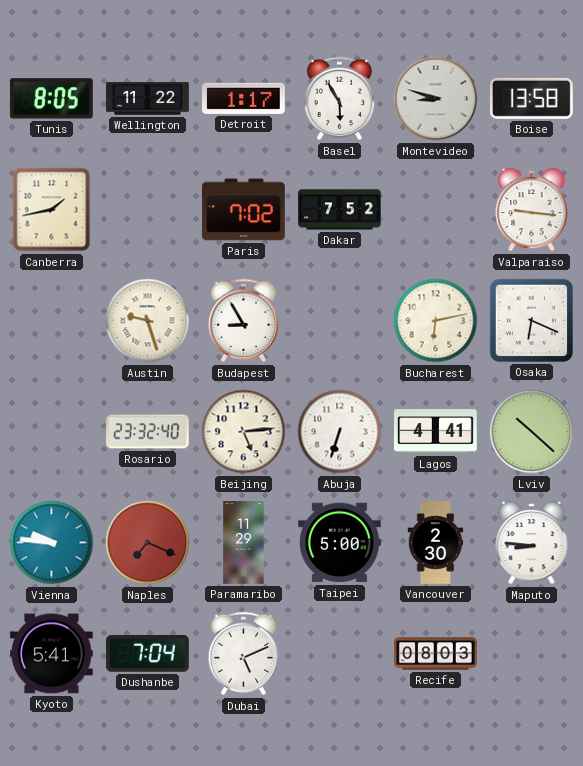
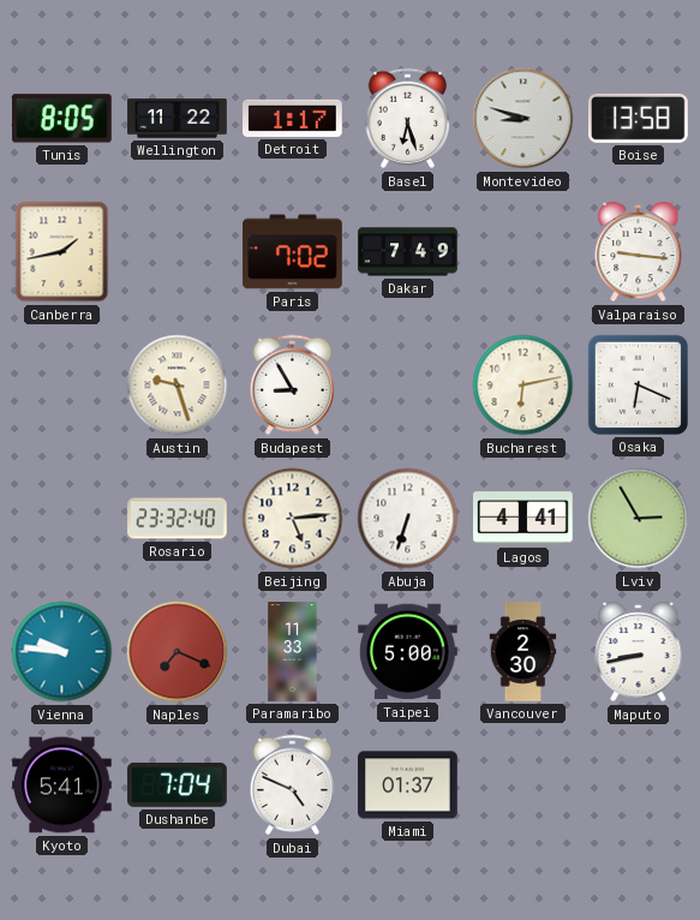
Basel: 5:55 -> 6:27
Dakar: 7:52 -> 7:49
Lviv: 10:22 -> 2:55
Paramaribo: 11:29 -> 11:33
Maputo: 8:46 -> 8:43
Dubai: 5:11 -> 4:49
Miami: none -> 01:37
Recife: 08:03 -> none
